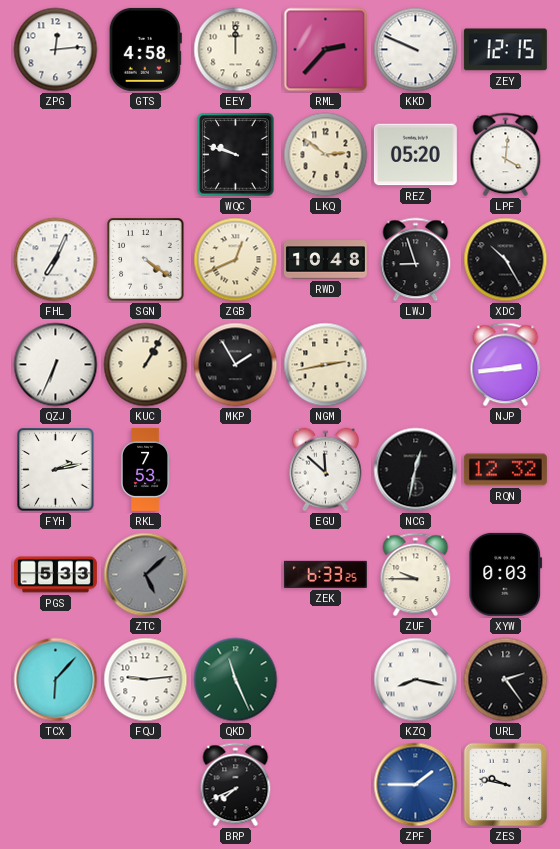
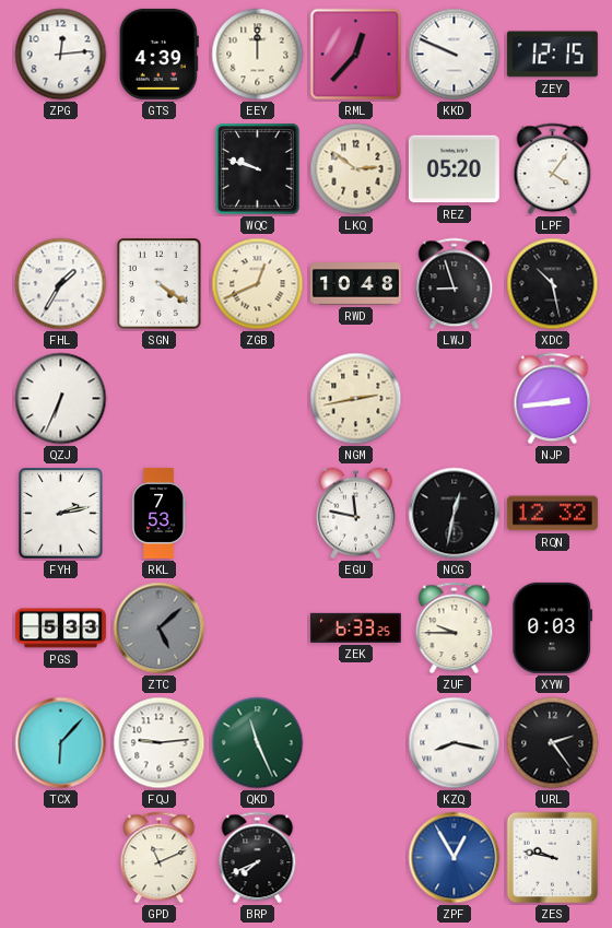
GTS: 4:58 -> 4:39
RML: 2:37 -> 12:37
LPF: 4:01 -> 4:06
FHL: 7:04 -> 1:35
XDC: 10:25 -> 10:28
KUC: 1:05 -> none
MKP: 1:55 -> none
EGU: 11:52 -> 11:47
GPD: none -> 11:11
ZPF: 1:45 -> 12:55
